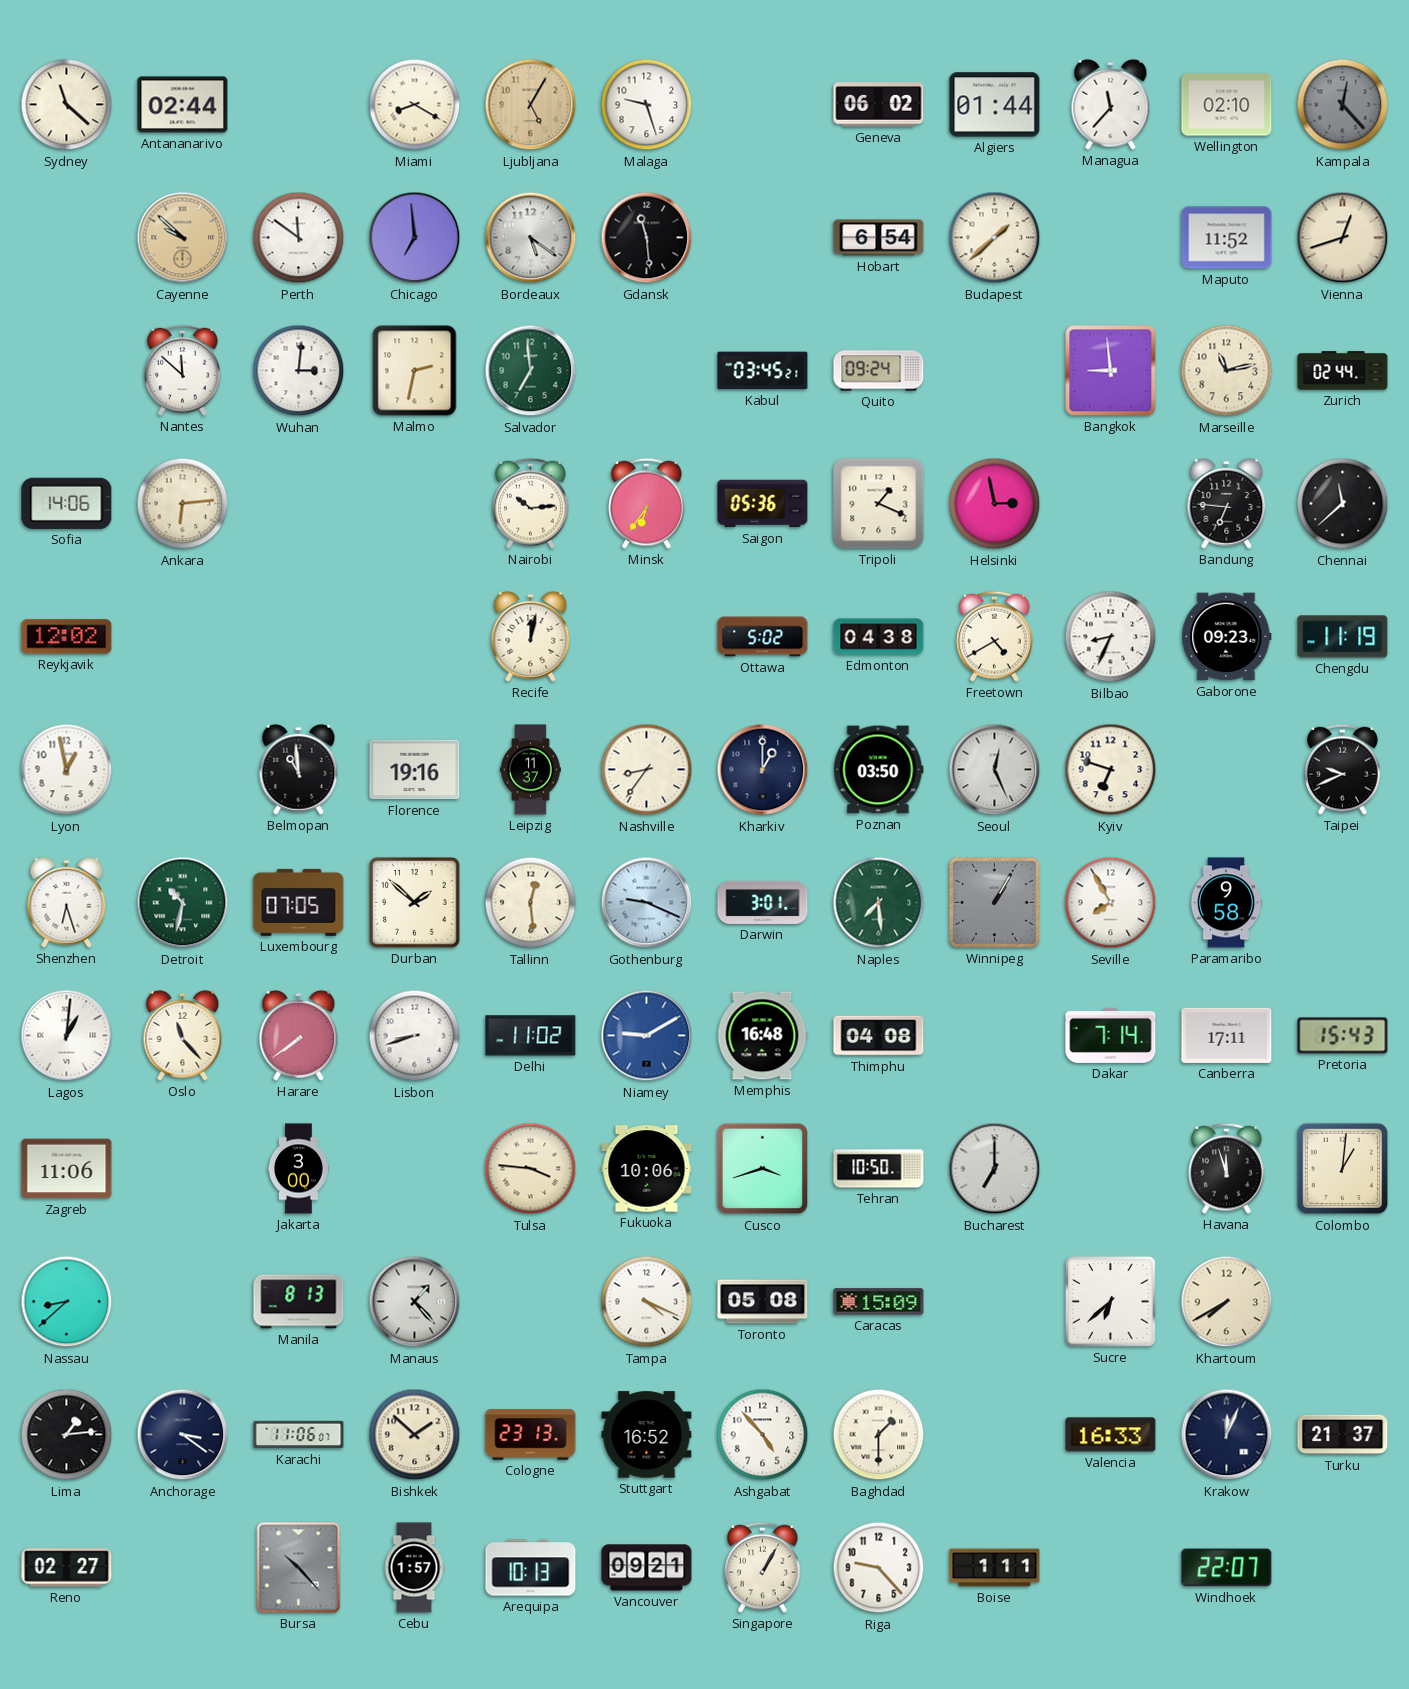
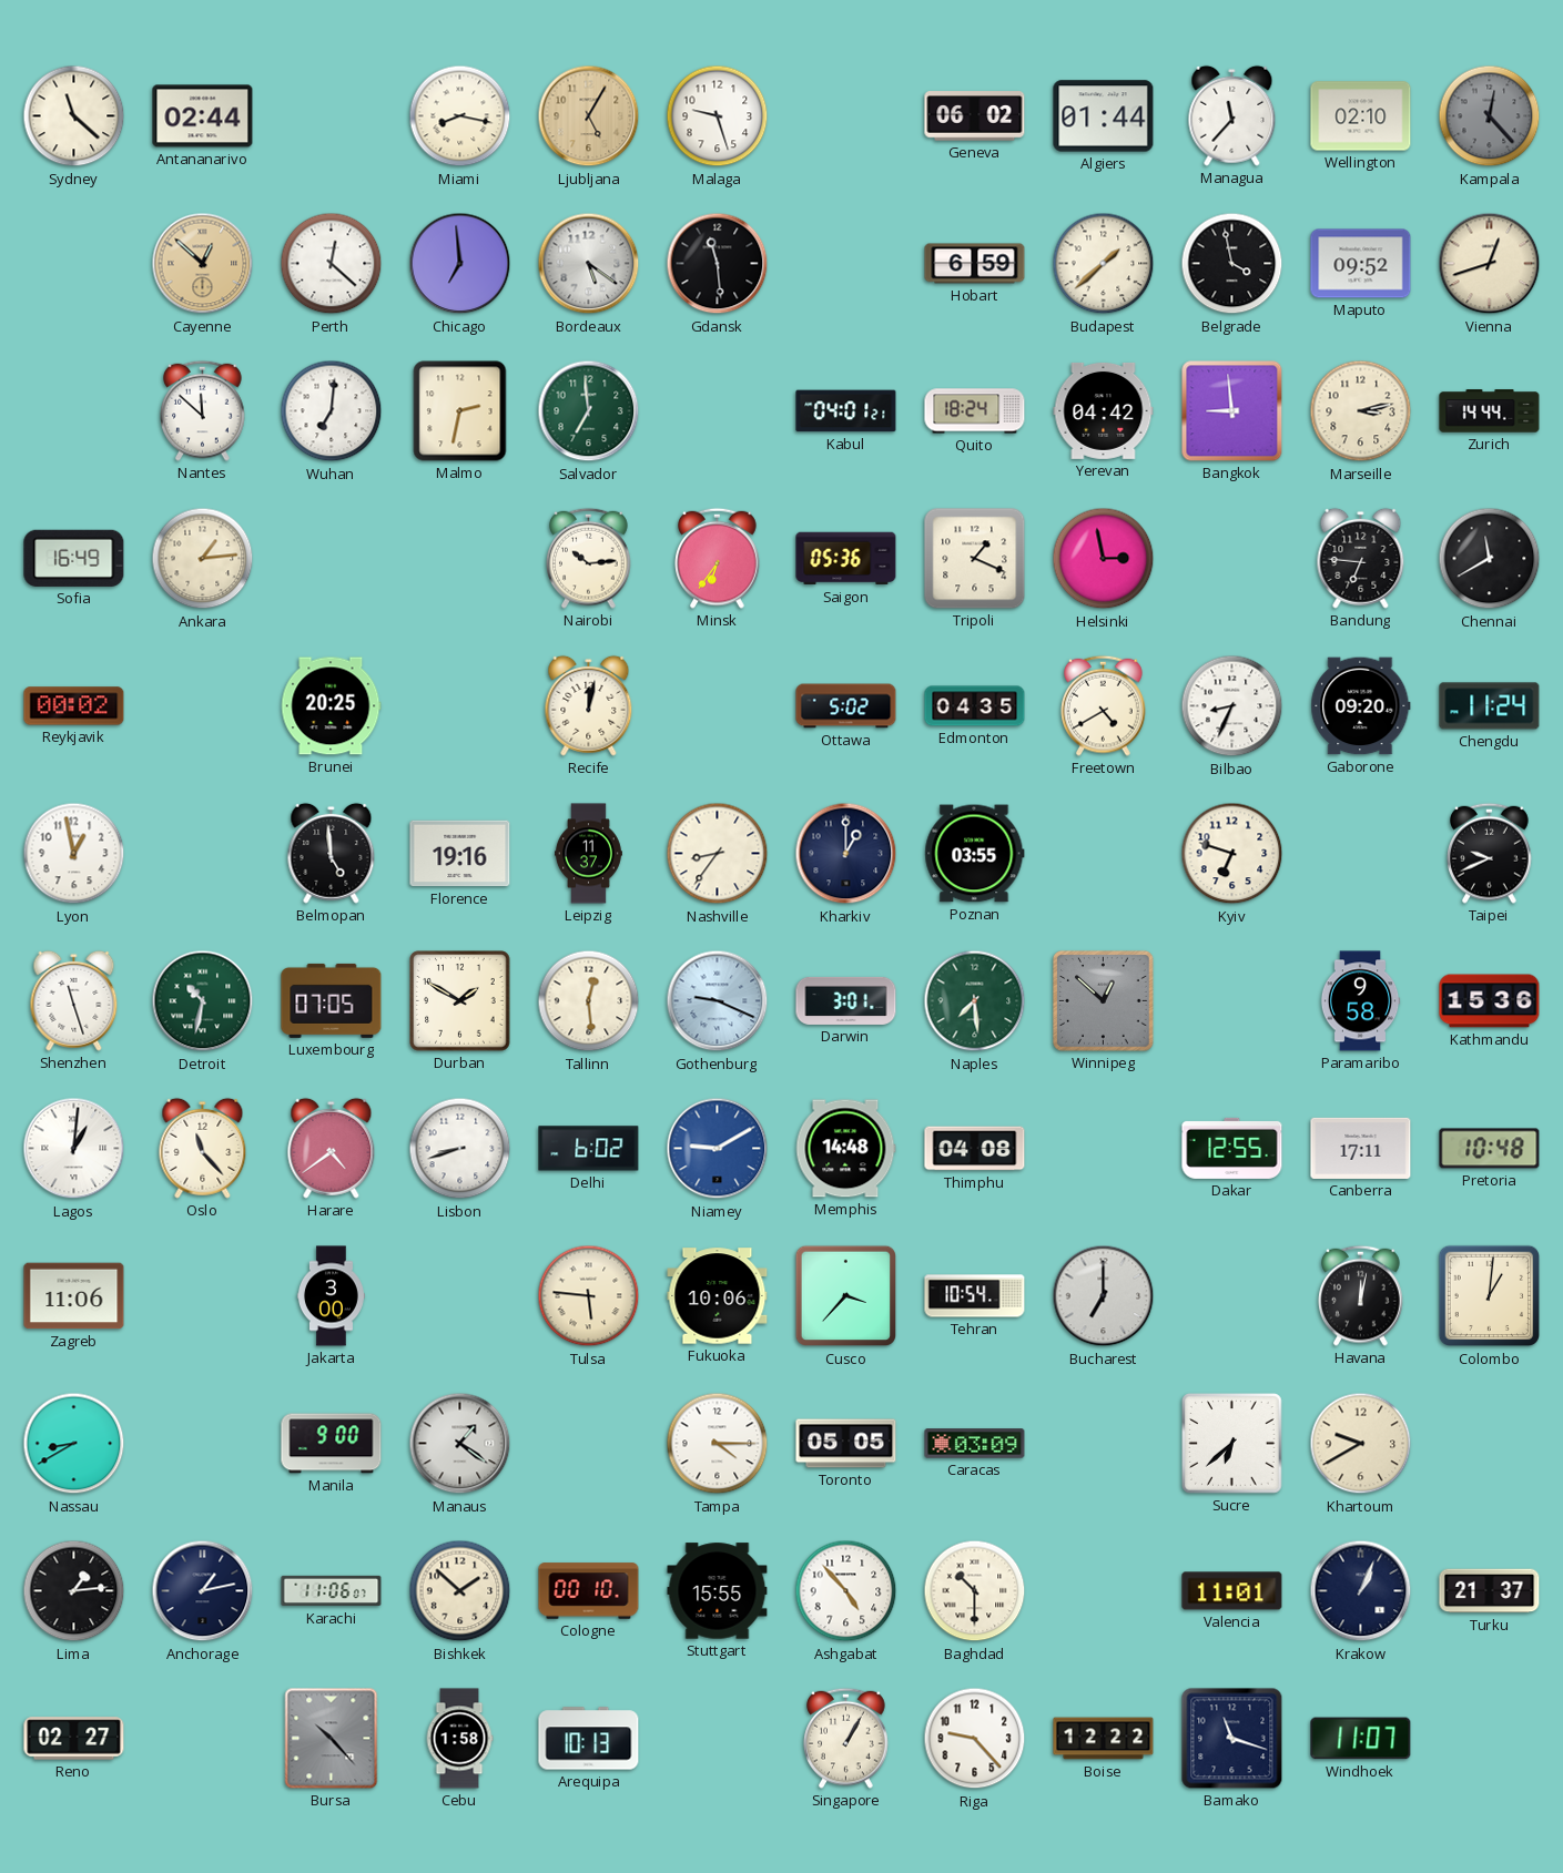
Miami: 8:20 -> 8:17
Cayenne: 9:52 -> 12:52
Perth: 11:51 -> 12:22
Hobart: 6:54 -> 6:59
Belgrade: none -> 3:58
Maputo: 11:52 -> 09:52
Wuhan: 3:01 -> 7:01
Kabul: 03:45 -> 04:01
Quito: 09:24 -> 18:24
Yerevan: none -> 04:42
Marseille: 11:13 -> 3:13
Zurich: 02:44 -> 14:44
Sofia: 14:06 -> 16:49
Ankara: 6:14 -> 1:14
Chennai: 11:38 -> 11:40
Reykjavik: 12:02 -> 00:02
Brunei: none -> 20:25
Edmonton: 04:38 -> 04:35
Gaborone: 09:23 -> 09:20
Chengdu: 11:19 -> 11:24
Belmopan: 10:59 -> 4:59
Poznan: 03:50 -> 03:55
Seoul: 12:26 -> none
Shenzhen: 6:27 -> 11:27
Durban: 1:52 -> 1:50
Winnipeg: 1:05 -> 12:52
Seville: 7:55 -> none
Kathmandu: none -> 15:36
Harare: 7:39 -> 4:39
Delhi: 11:02 -> 6:02
Memphis: 16:48 -> 14:48
Dakar: 7:14 -> 12:55
Pretoria: 15:43 -> 10:48
Tulsa: 3:46 -> 5:46
Cusco: 3:42 -> 3:37
Tehran: 10:50 -> 10:54
Havana: 11:57 -> 12:02
Nassau: 8:38 -> 8:40
Manila: 8:13 -> 9:00
Manaus: 1:23 -> 1:21
Tampa: 4:19 -> 4:15
Toronto: 05:08 -> 05:05
Caracas: 15:09 -> 03:09
Khartoum: 7:40 -> 9:40
Anchorage: 3:21 -> 1:13
Cologne: 23:13 -> 00:10
Stuttgart: 16:52 -> 15:55
Baghdad: 1:30 -> 10:30
Valencia: 16:33 -> 11:01
Krakow: 12:04 -> 1:04
Cebu: 1:57 -> 1:58
Vancouver: 09:21 -> none
Boise: 1:11 -> 12:22
Bamako: none -> 11:18
Windhoek: 22:07 -> 11:07
